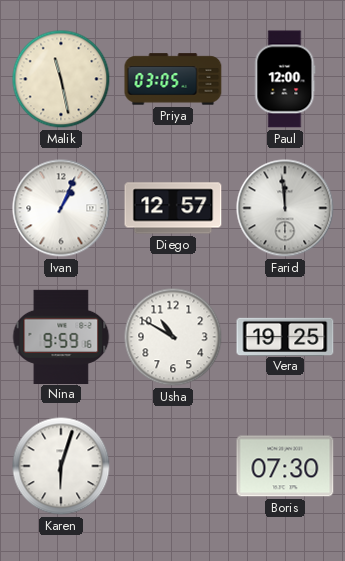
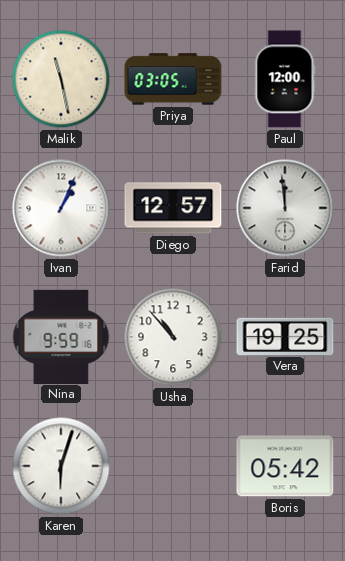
Usha: 10:50 -> 10:53
Boris: 07:30 -> 05:42
